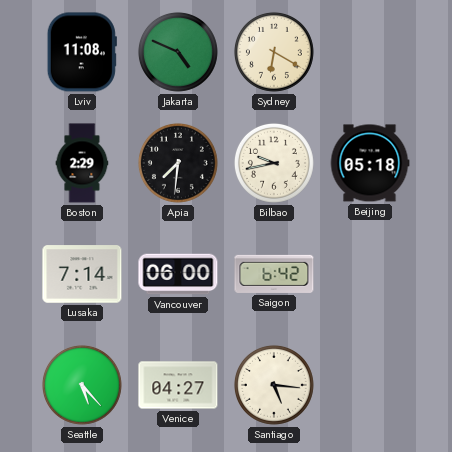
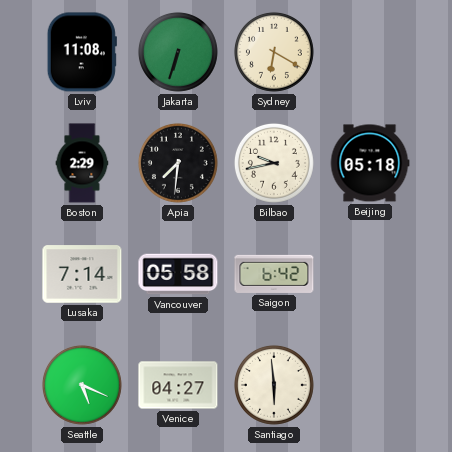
Jakarta: 4:49 -> 6:33
Vancouver: 06:00 -> 05:58
Seattle: 5:23 -> 5:19
Santiago: 5:16 -> 5:59
